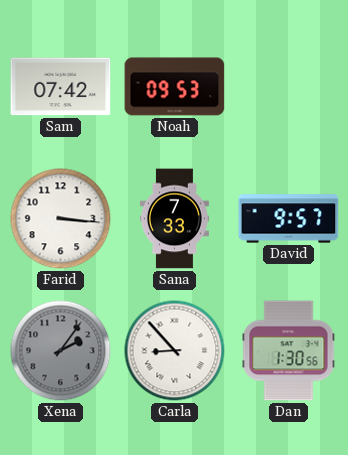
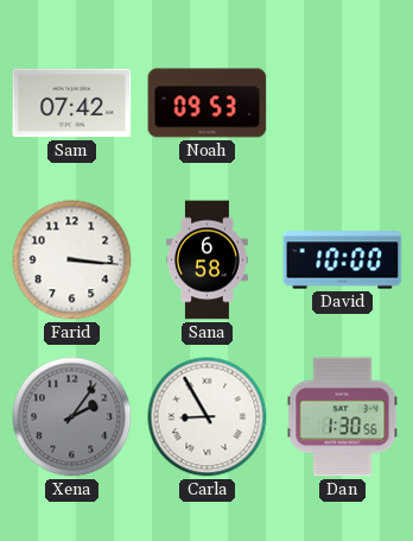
Sana: 7:33 -> 6:58
David: 9:57 -> 10:00
Carla: 8:53 -> 8:55
